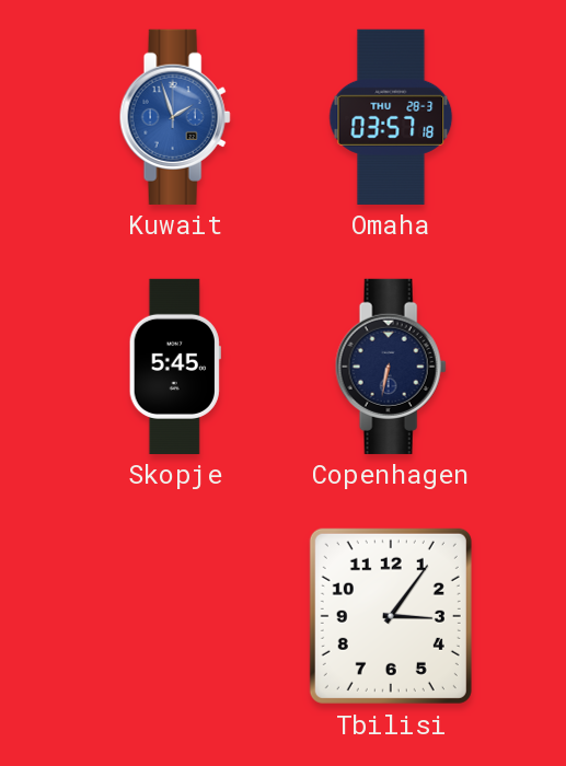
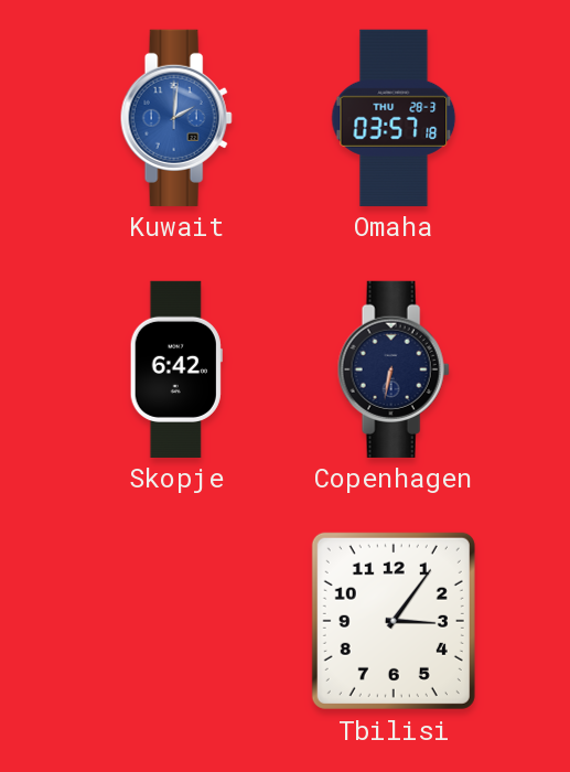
Kuwait: 1:57 -> 2:01
Skopje: 5:45 -> 6:42
